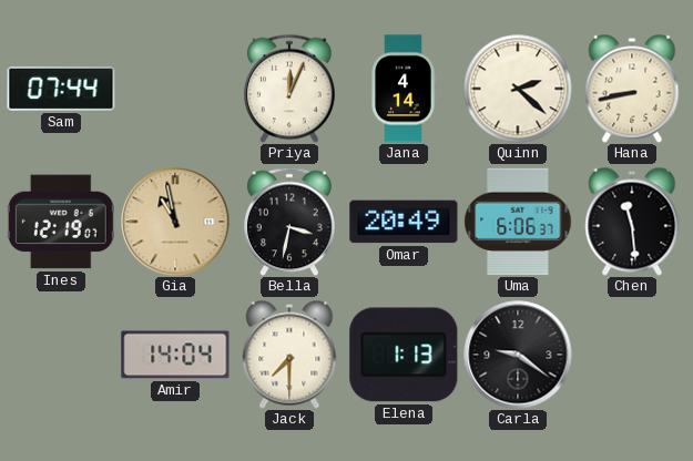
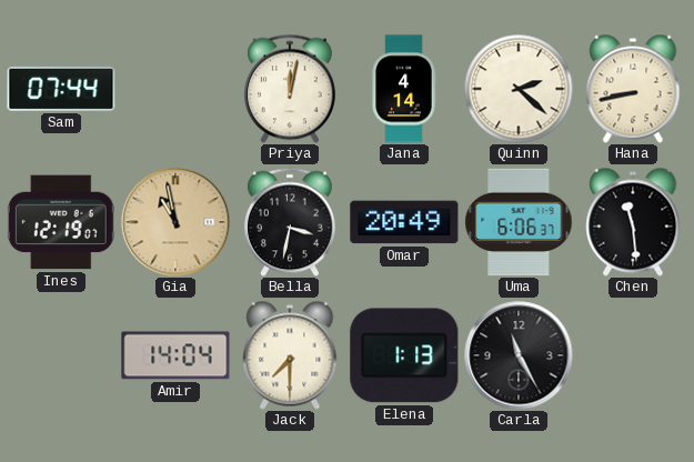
Priya: 12:04 -> 12:02
Carla: 9:21 -> 11:25
